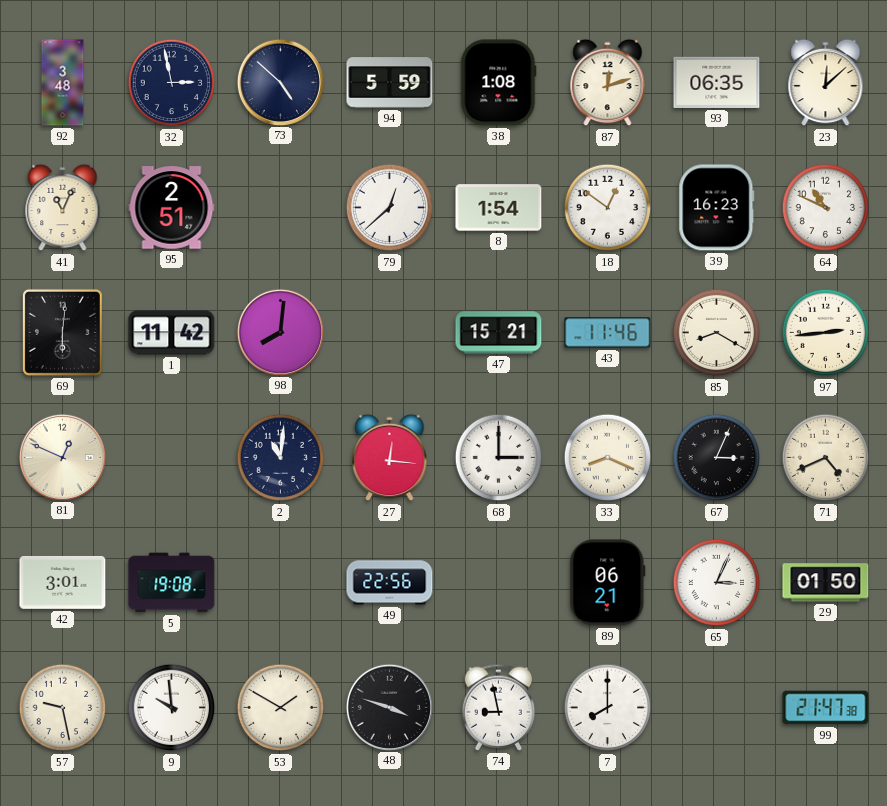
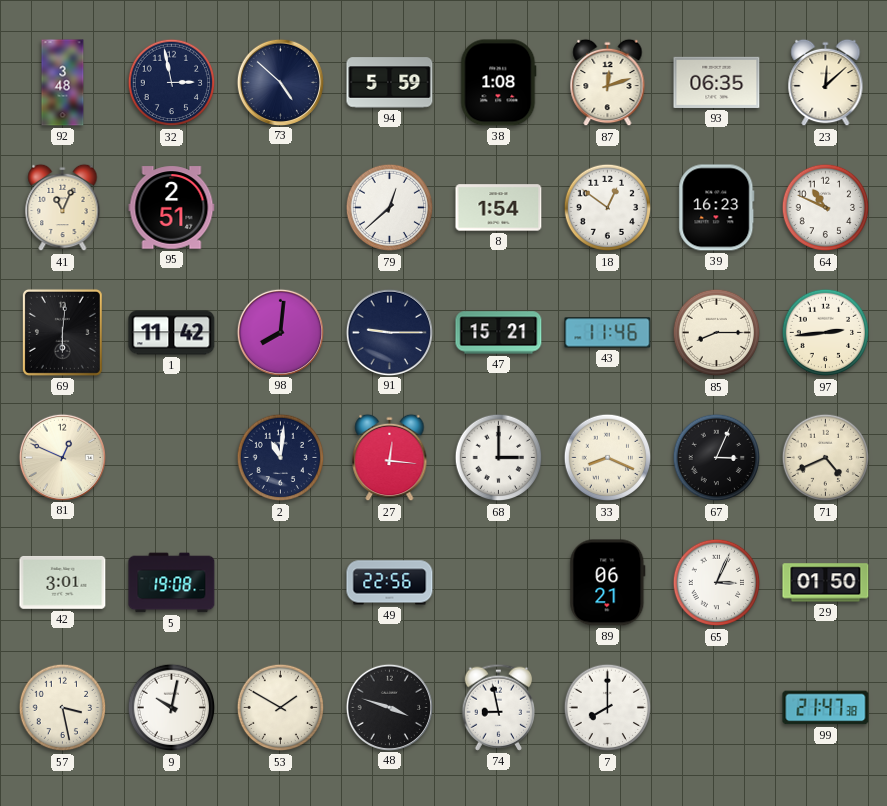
91: none -> 9:15
85: 8:20 -> 8:15
57: 9:28 -> 3:28
9: 9:59 -> 10:02
